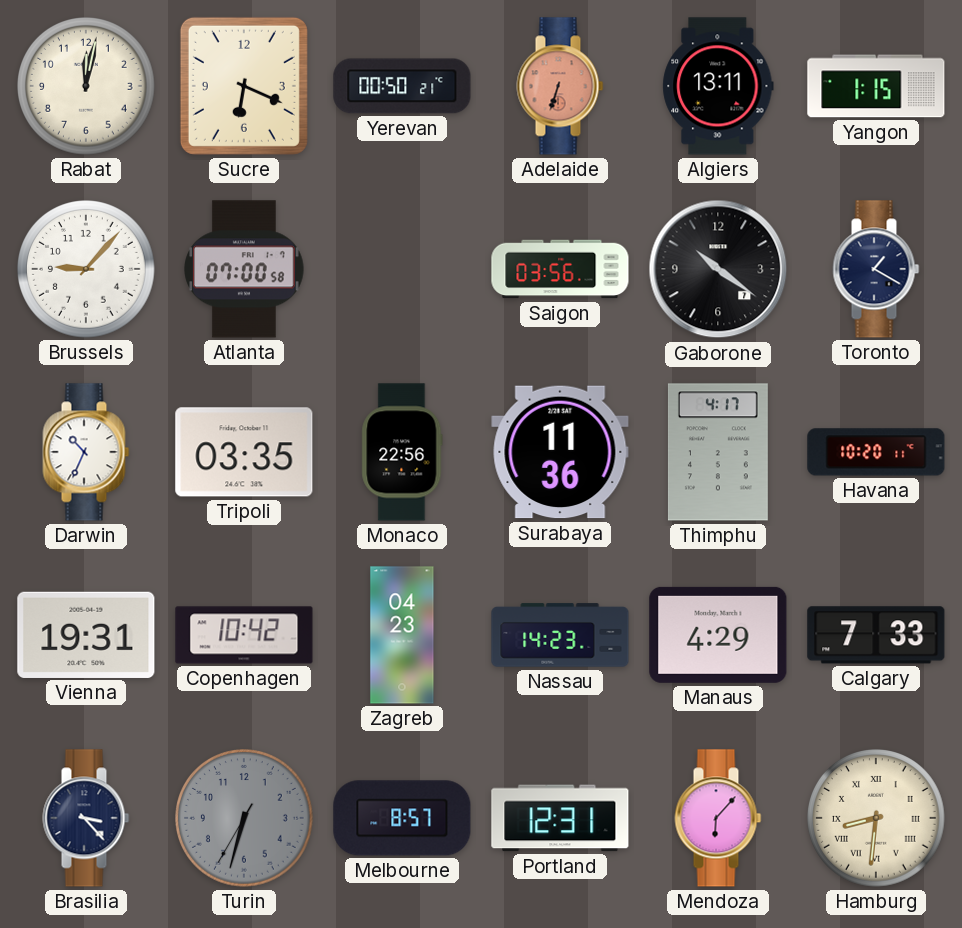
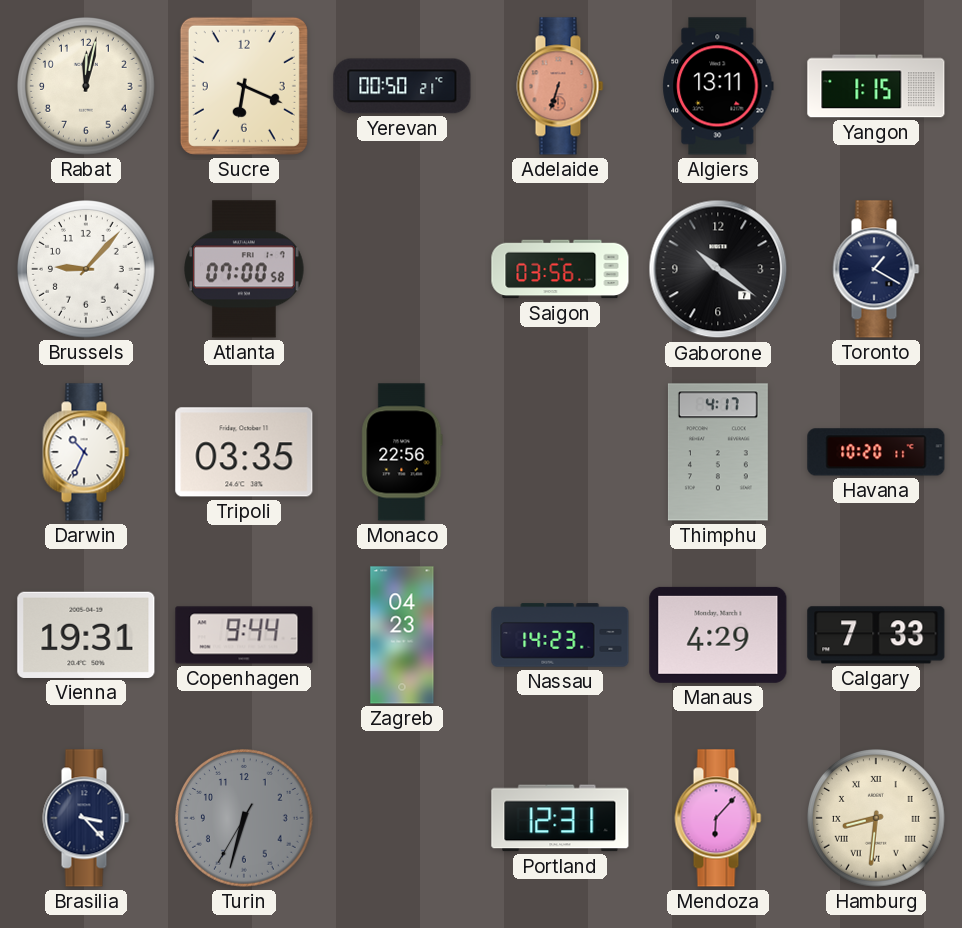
Surabaya: 11:36 -> none
Copenhagen: 10:42 -> 9:44
Melbourne: 8:57 -> none
